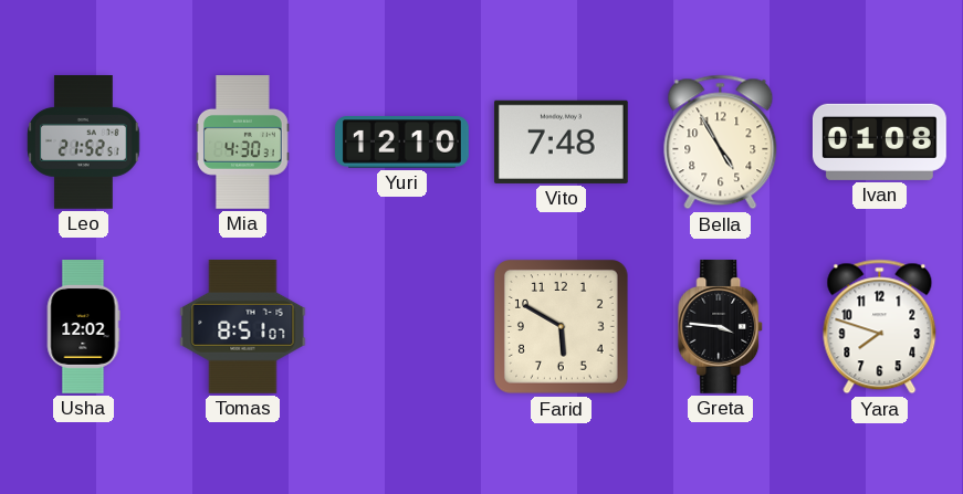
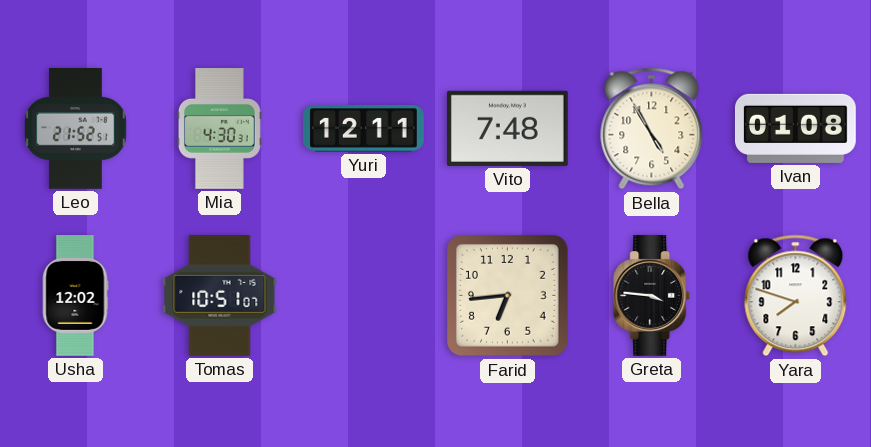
Yuri: 12:10 -> 12:11
Tomas: 8:51 -> 10:51
Farid: 5:50 -> 6:44
